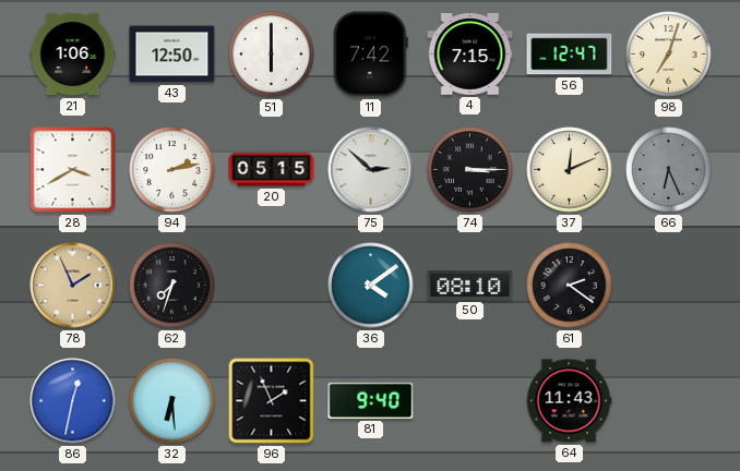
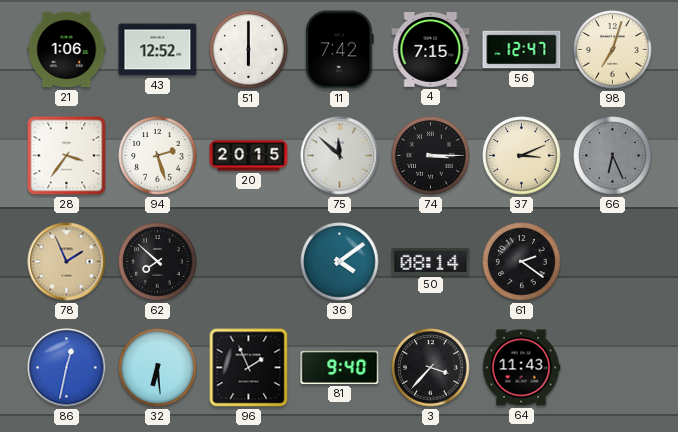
43: 12:50 -> 12:52
28: 3:40 -> 3:36
94: 2:13 -> 2:27
20: 05:15 -> 20:15
75: 2:52 -> 11:52
37: 12:11 -> 3:11
62: 7:33 -> 7:52
50: 08:10 -> 08:14
3: none -> 3:37
